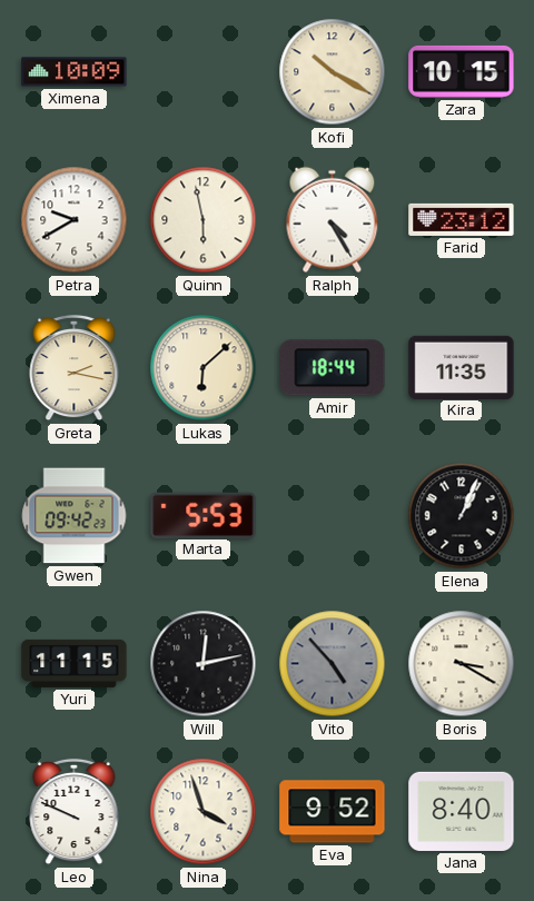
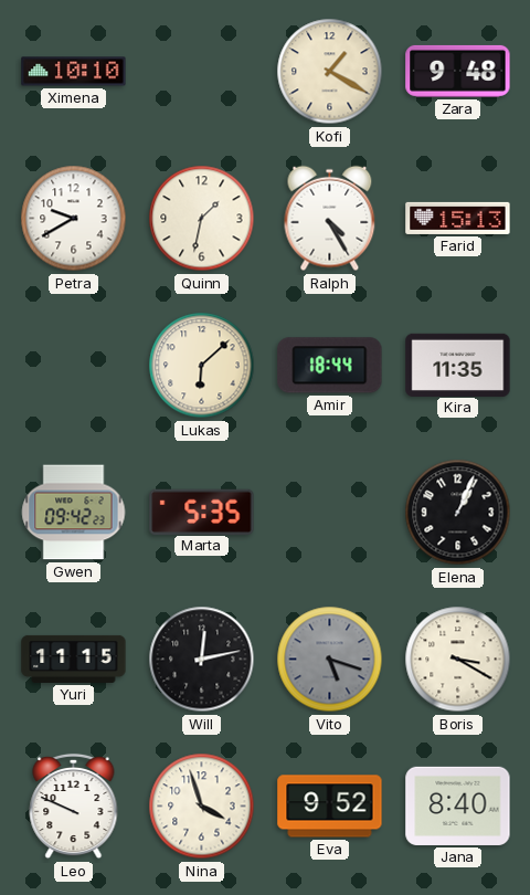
Ximena: 10:09 -> 10:10
Kofi: 10:20 -> 1:20
Zara: 10:15 -> 9:48
Quinn: 5:58 -> 1:32
Farid: 23:12 -> 15:13
Greta: 2:17 -> none
Marta: 5:53 -> 5:35
Vito: 4:53 -> 5:18
